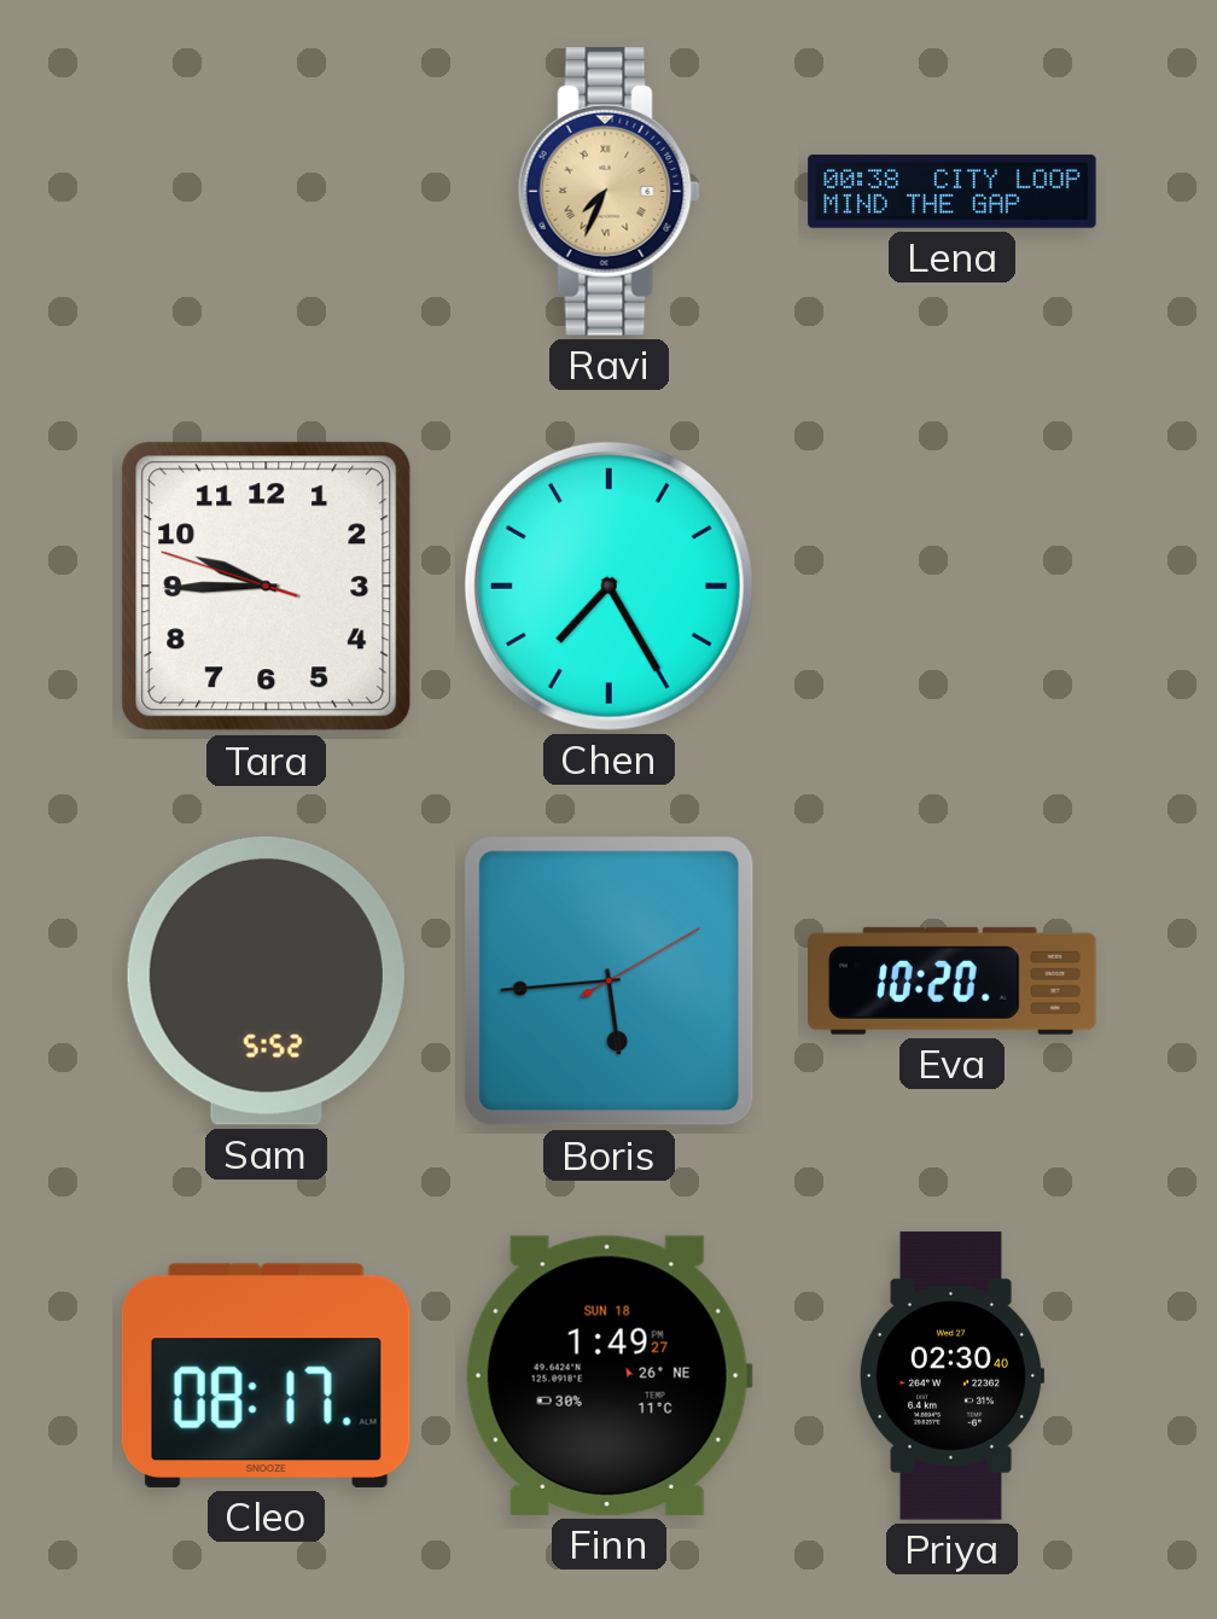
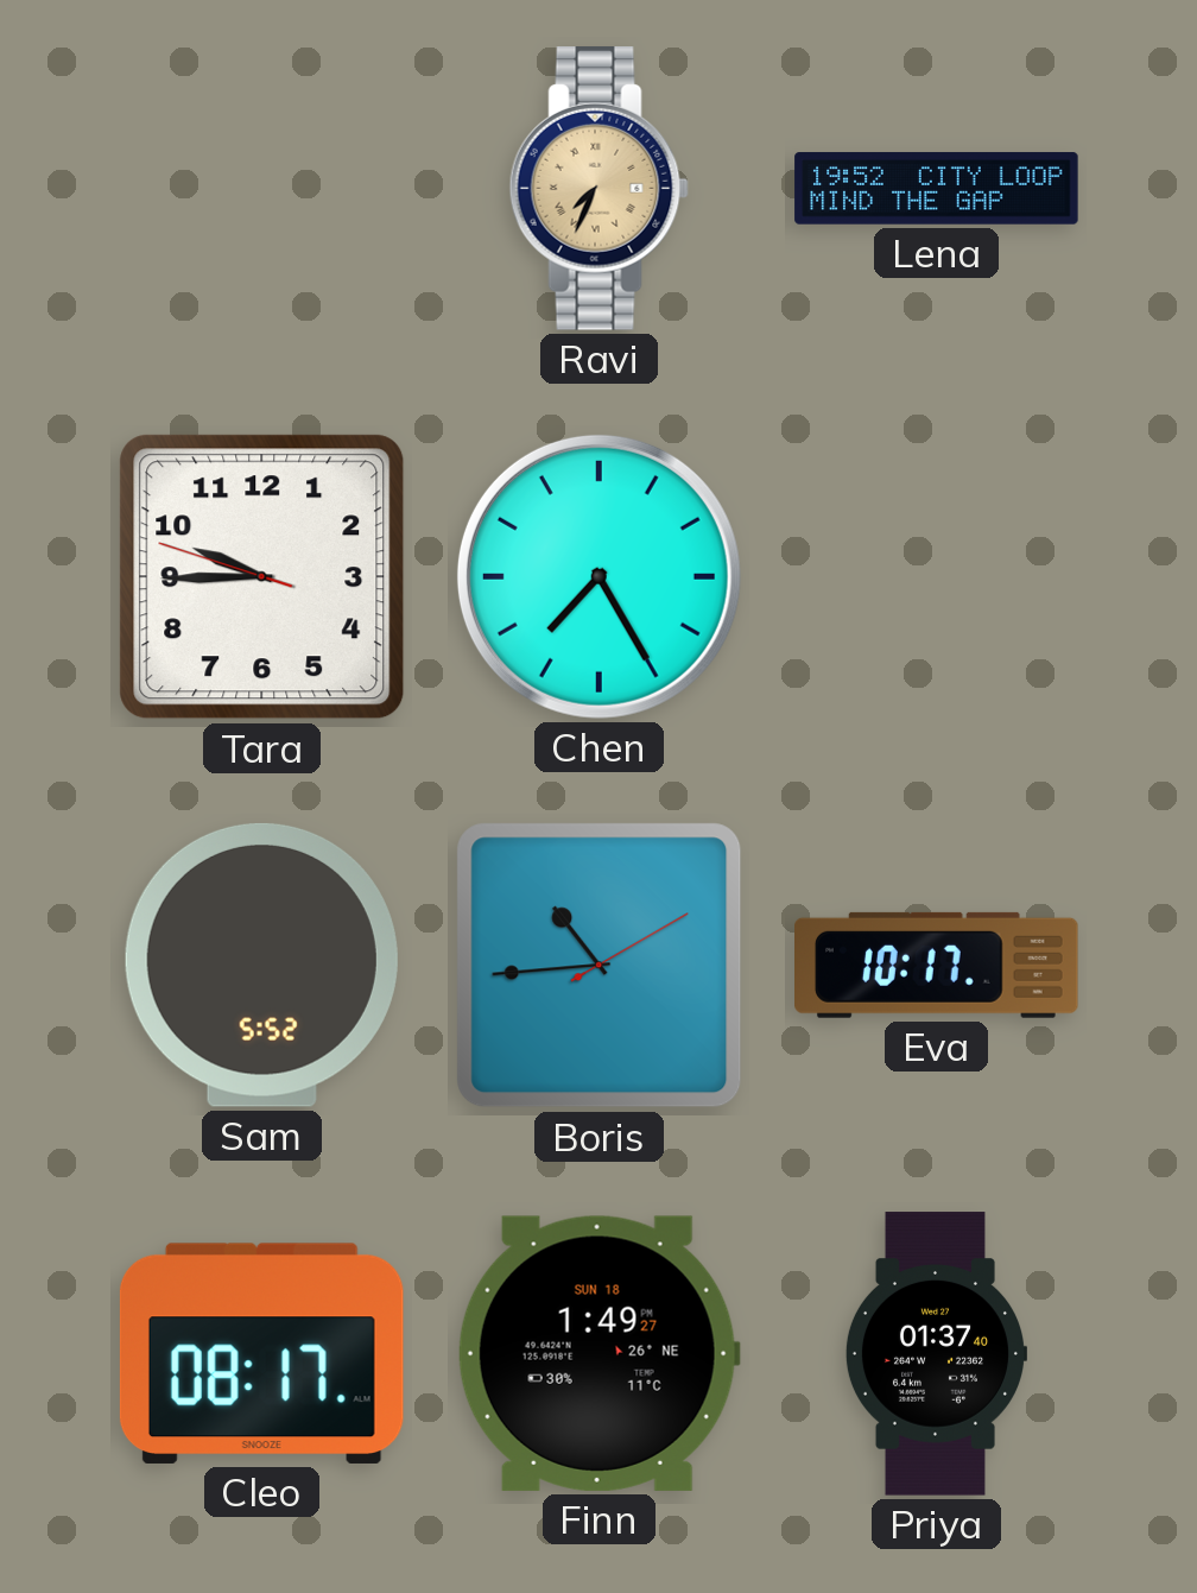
Lena: 00:38 -> 19:52
Boris: 5:44 -> 10:44
Eva: 10:20 -> 10:17
Priya: 02:30 -> 01:37
